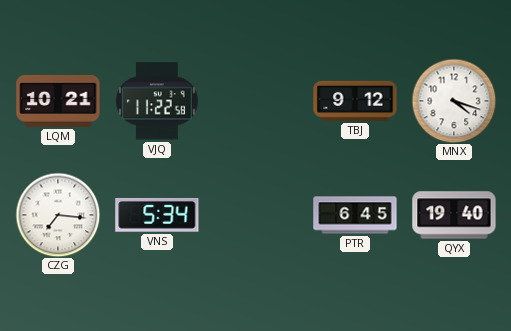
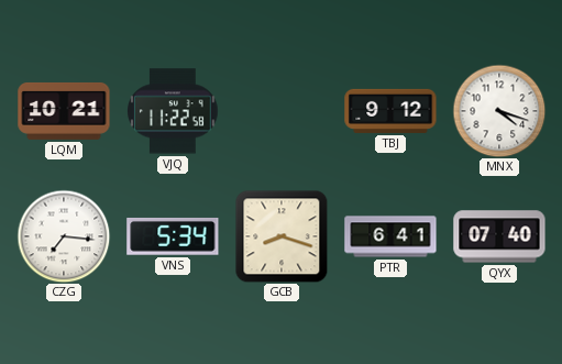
GCB: none -> 8:18
PTR: 6:45 -> 6:41
QYX: 19:40 -> 07:40
